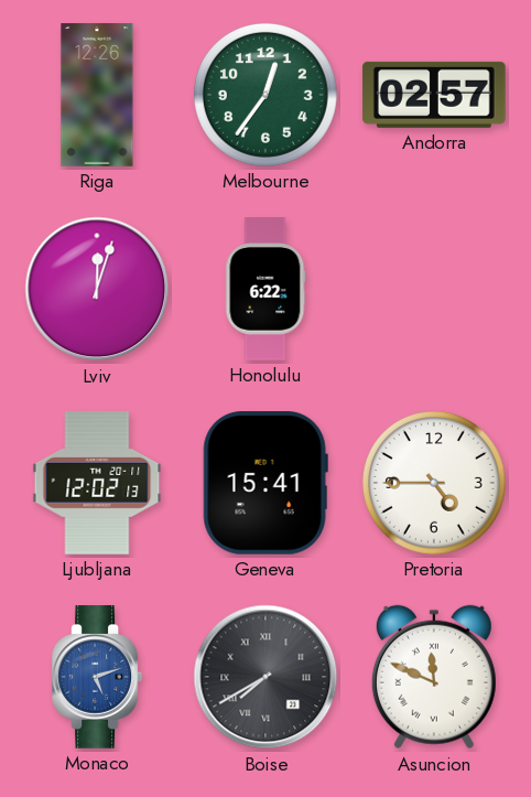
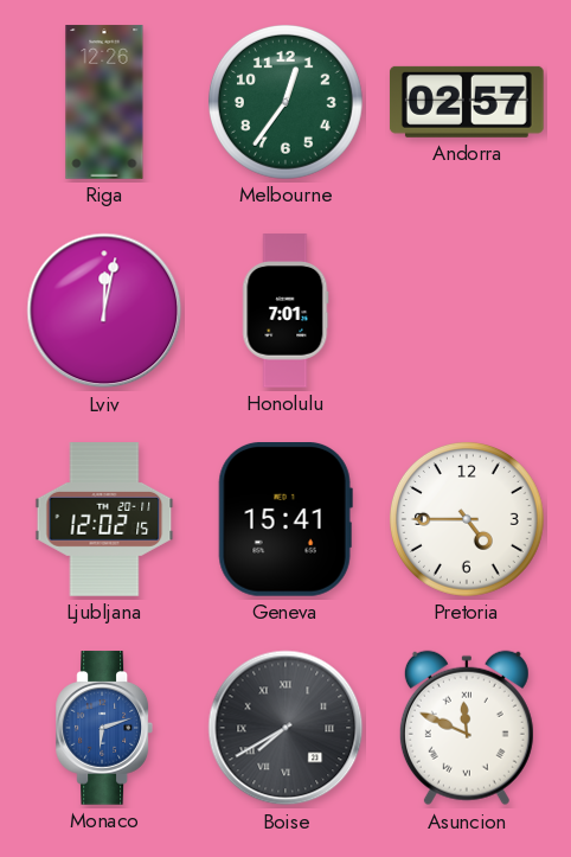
Lviv: 12:03 -> 12:02
Honolulu: 6:22 -> 7:01
Ljubljana: 12:02:13 -> 12:02:15
Monaco: 5:12 -> 6:12
